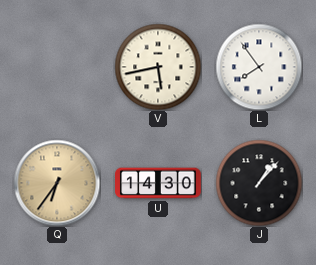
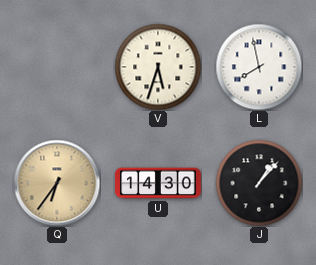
V: 5:43 -> 5:33
L: 7:54 -> 7:58
